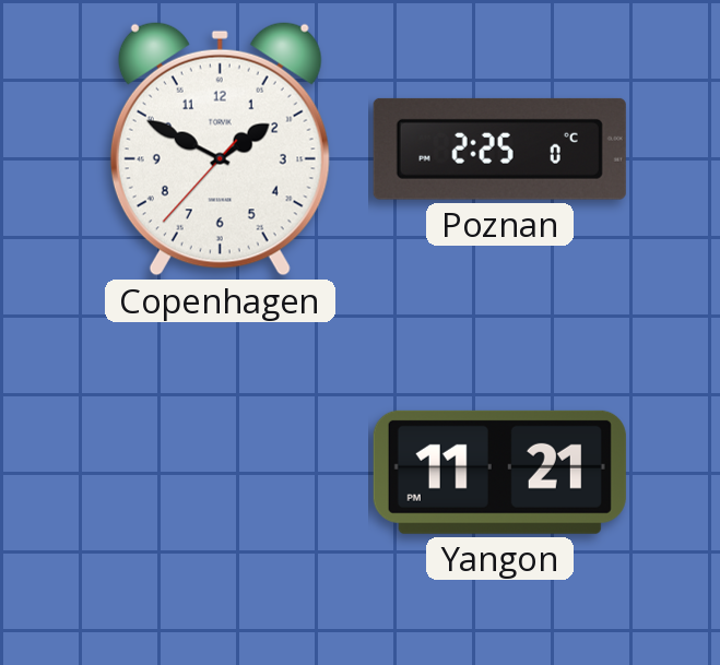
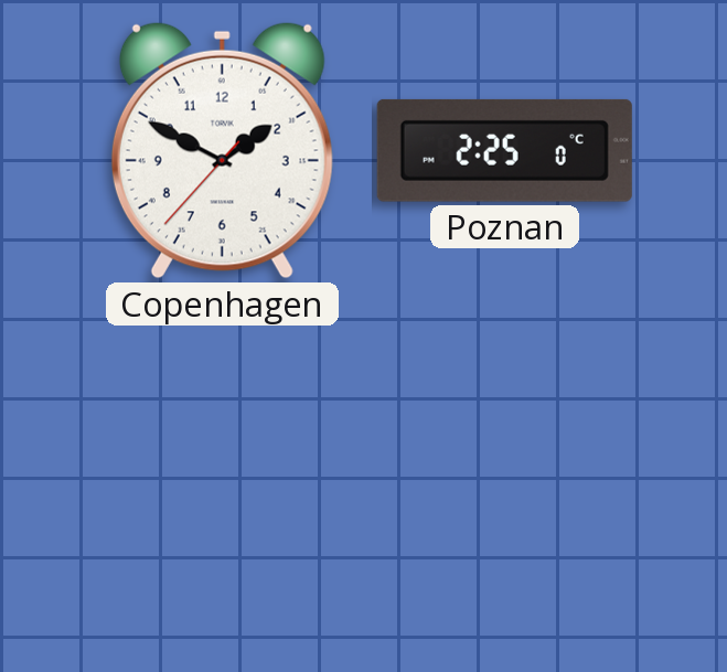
Yangon: 11:21 -> none
